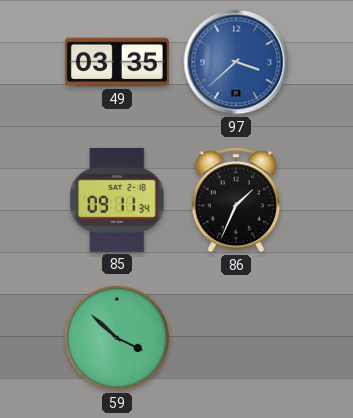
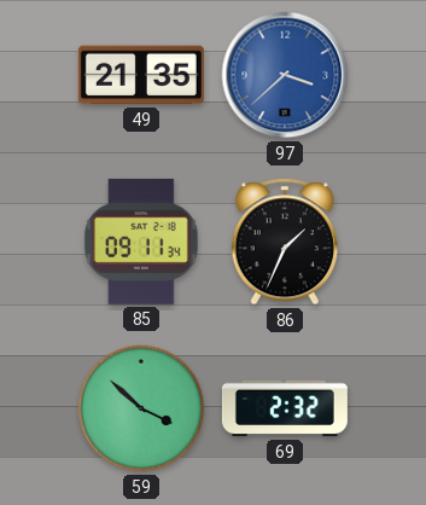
49: 03:35 -> 21:35
69: none -> 2:32
